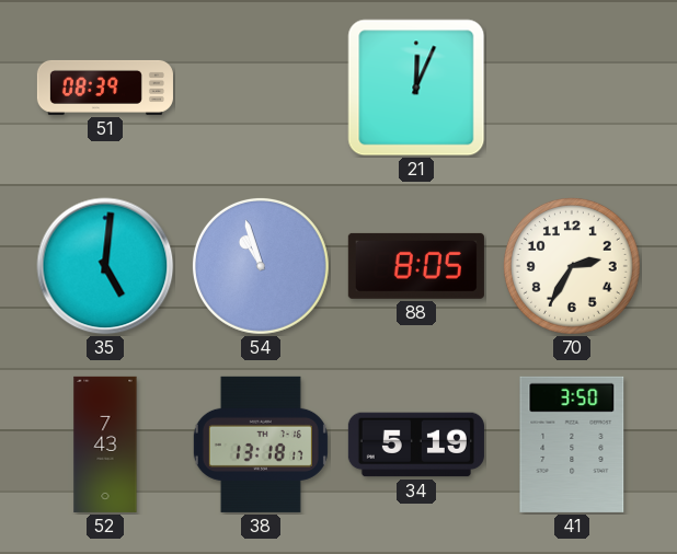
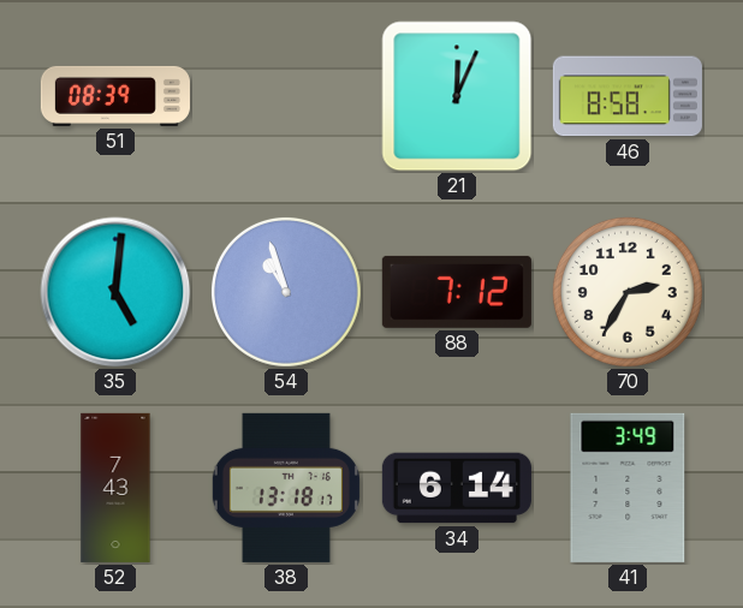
46: none -> 8:58
88: 8:05 -> 7:12
34: 5:19 -> 6:14
41: 3:50 -> 3:49
